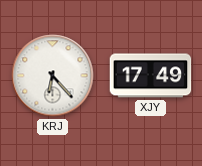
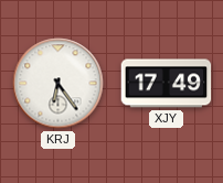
KRJ: 6:23 -> 6:24
